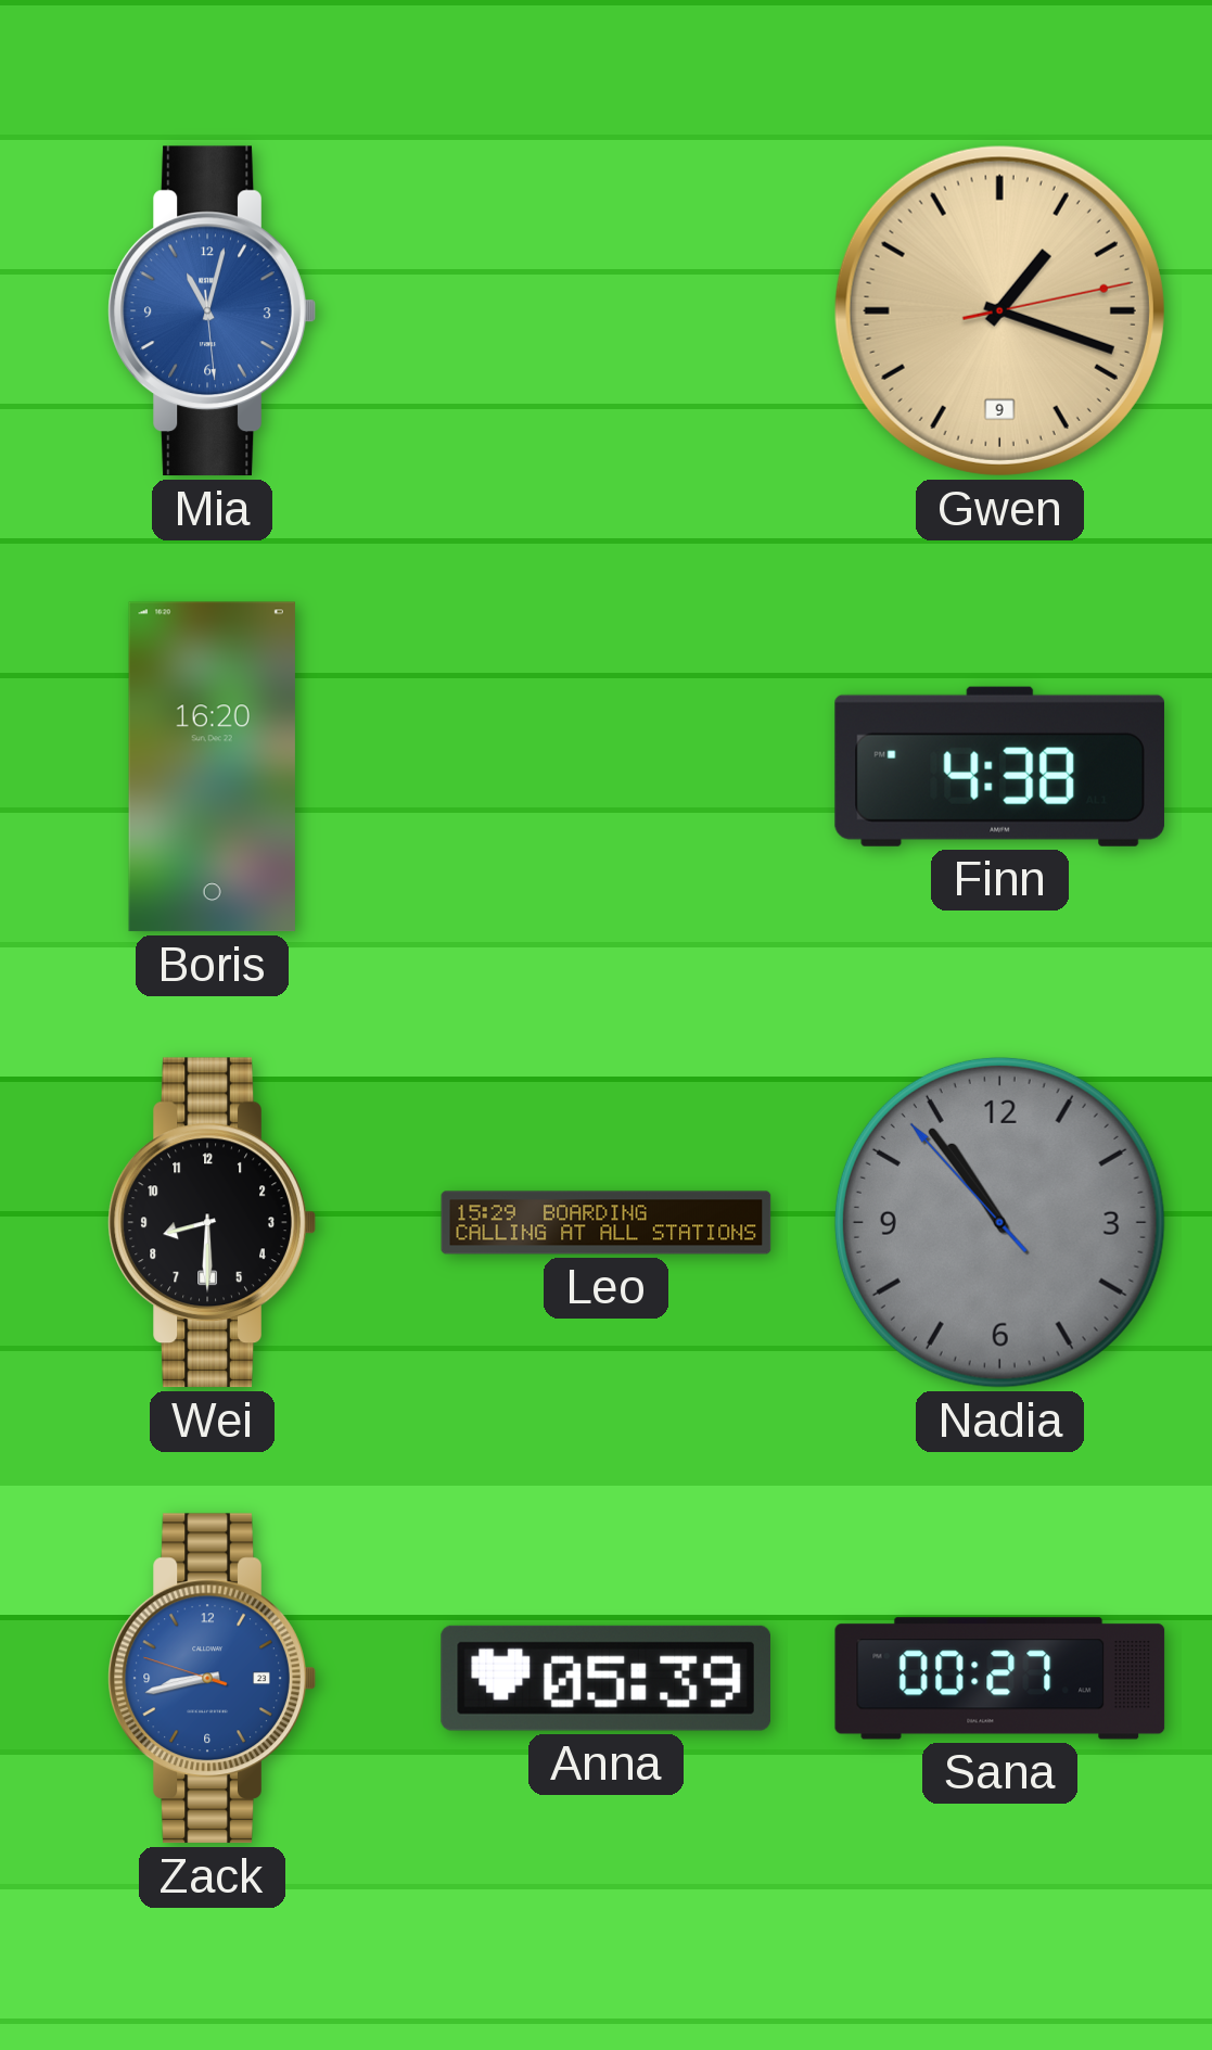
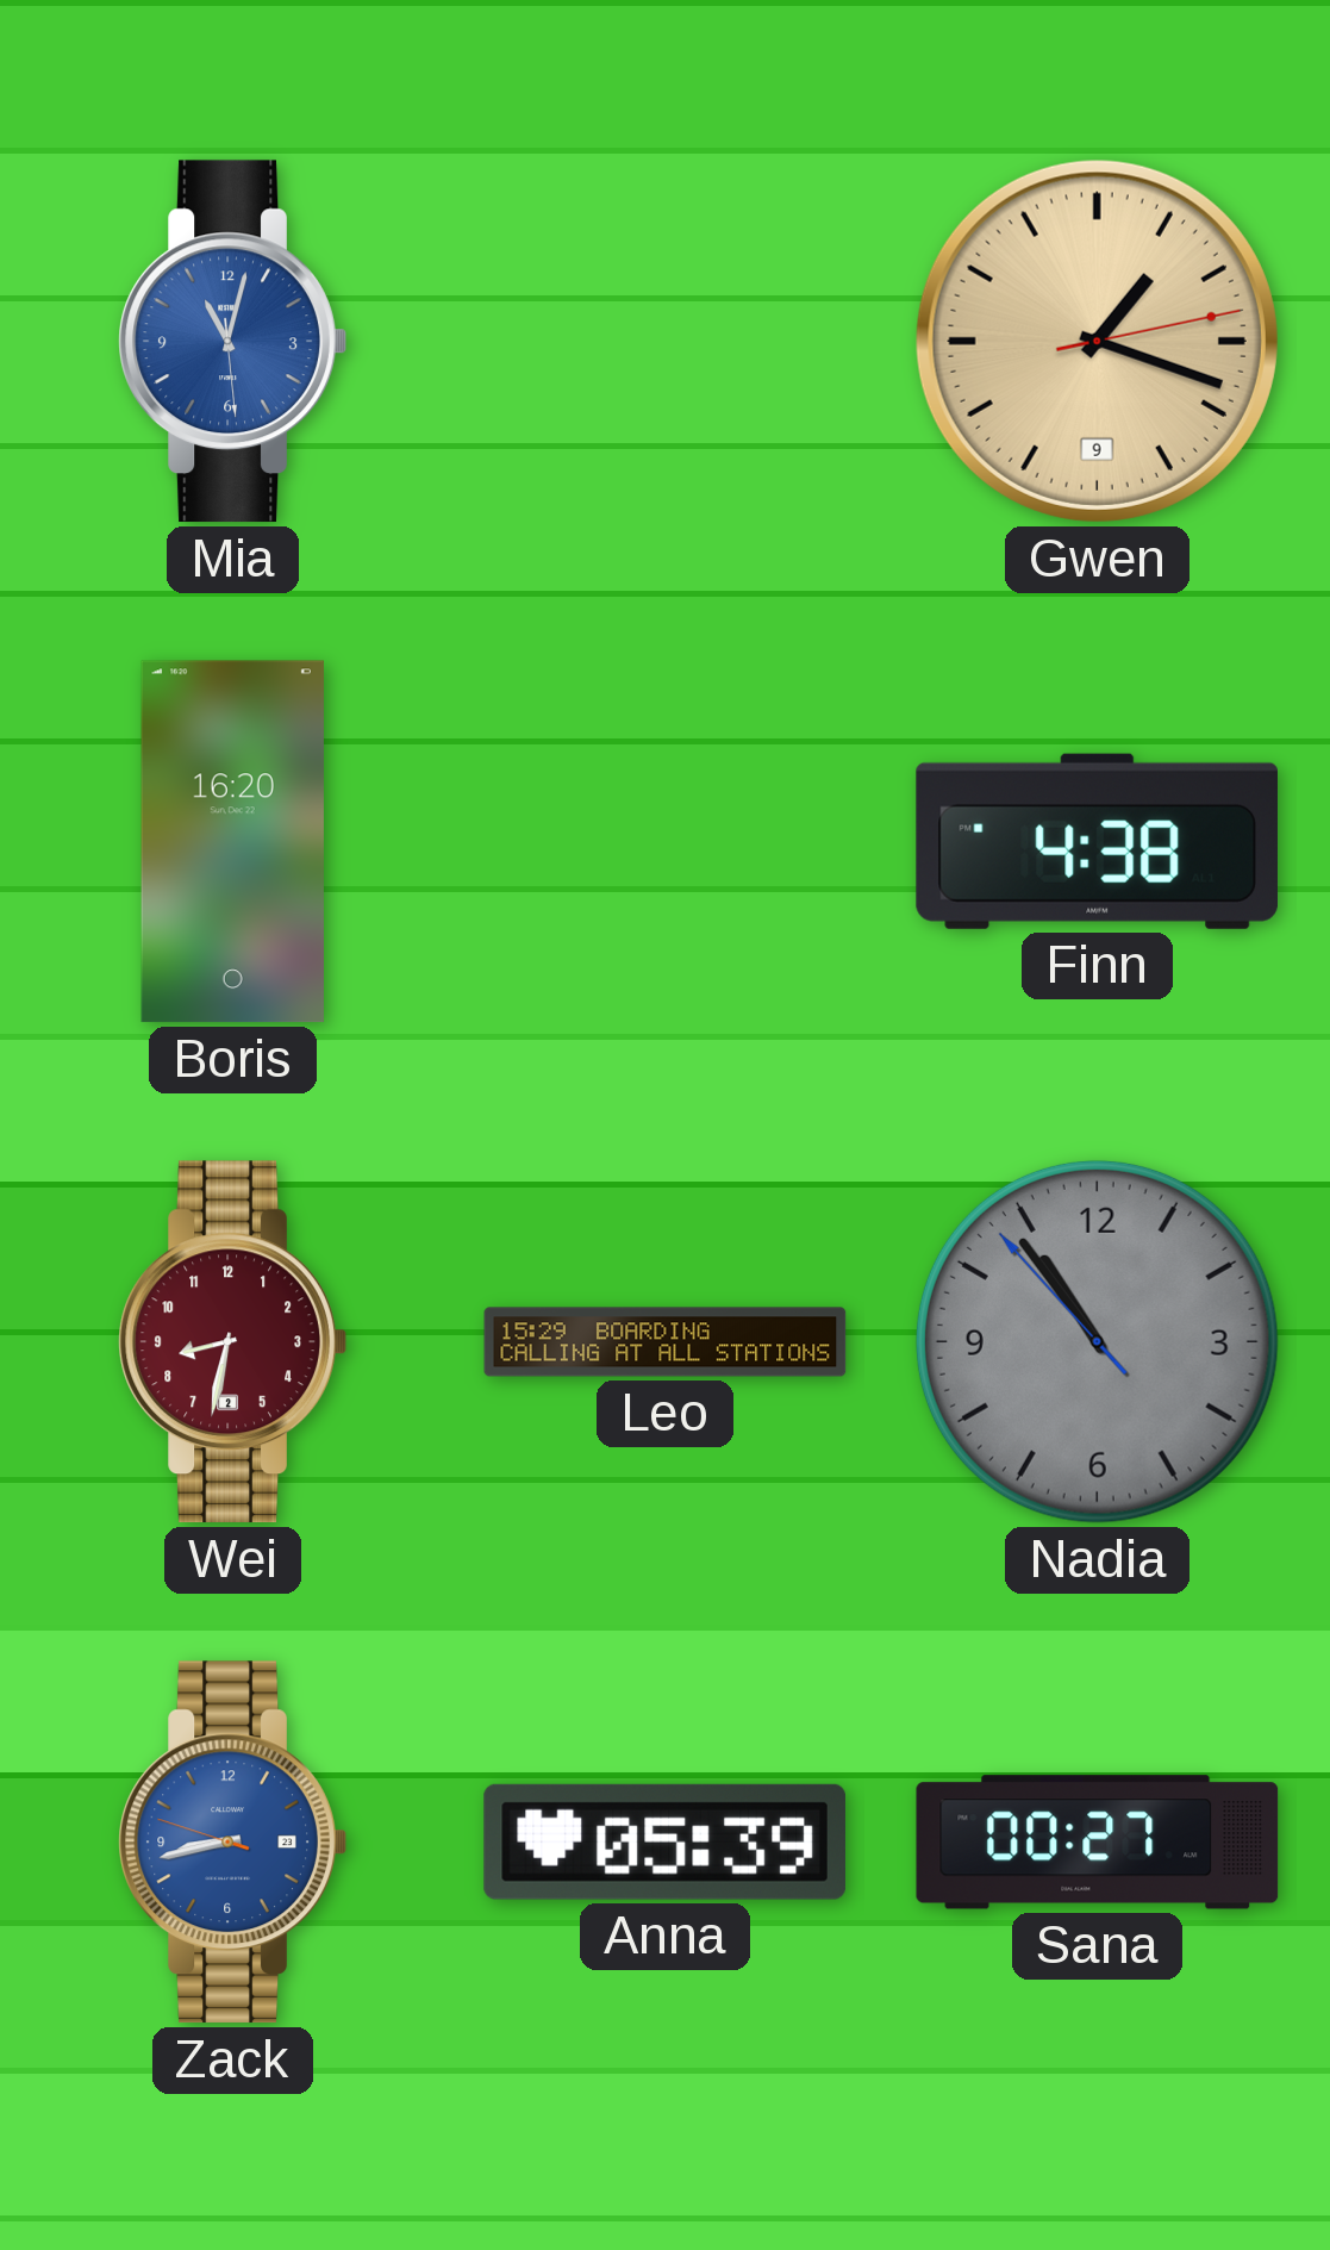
Wei: 8:30 -> 8:32
Wei dial: black -> burgundy
